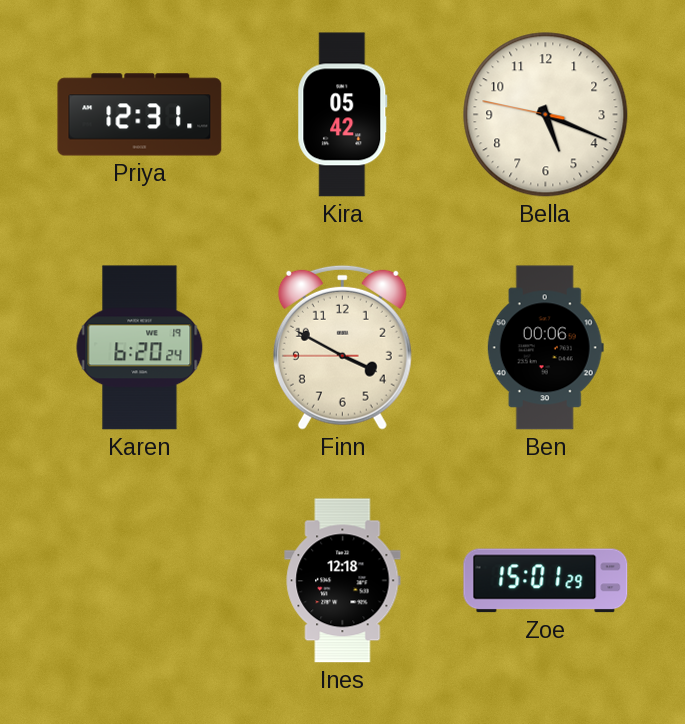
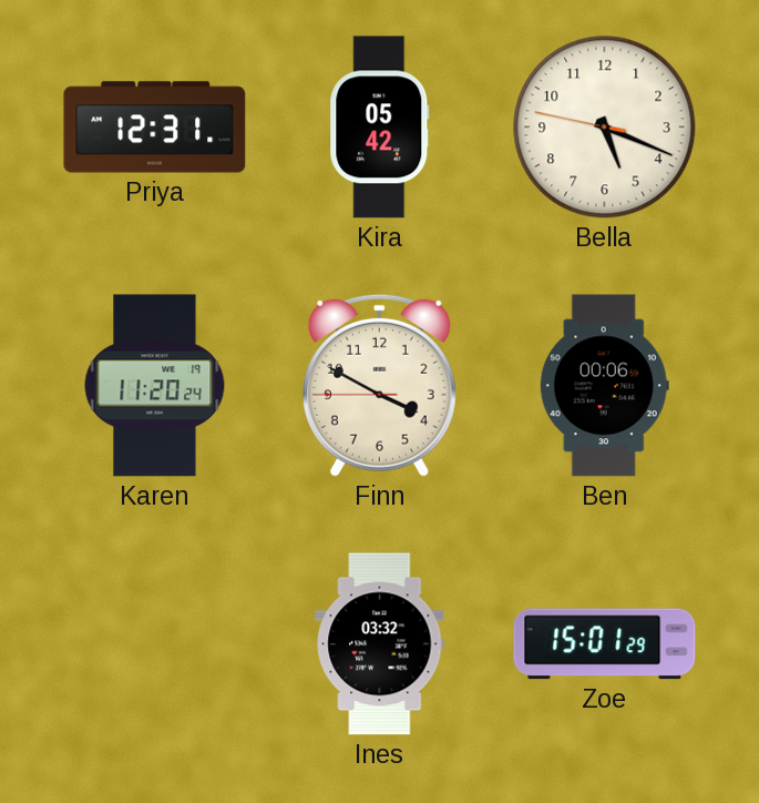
Karen: 6:20 -> 11:20
Ines: 12:18 -> 03:32
